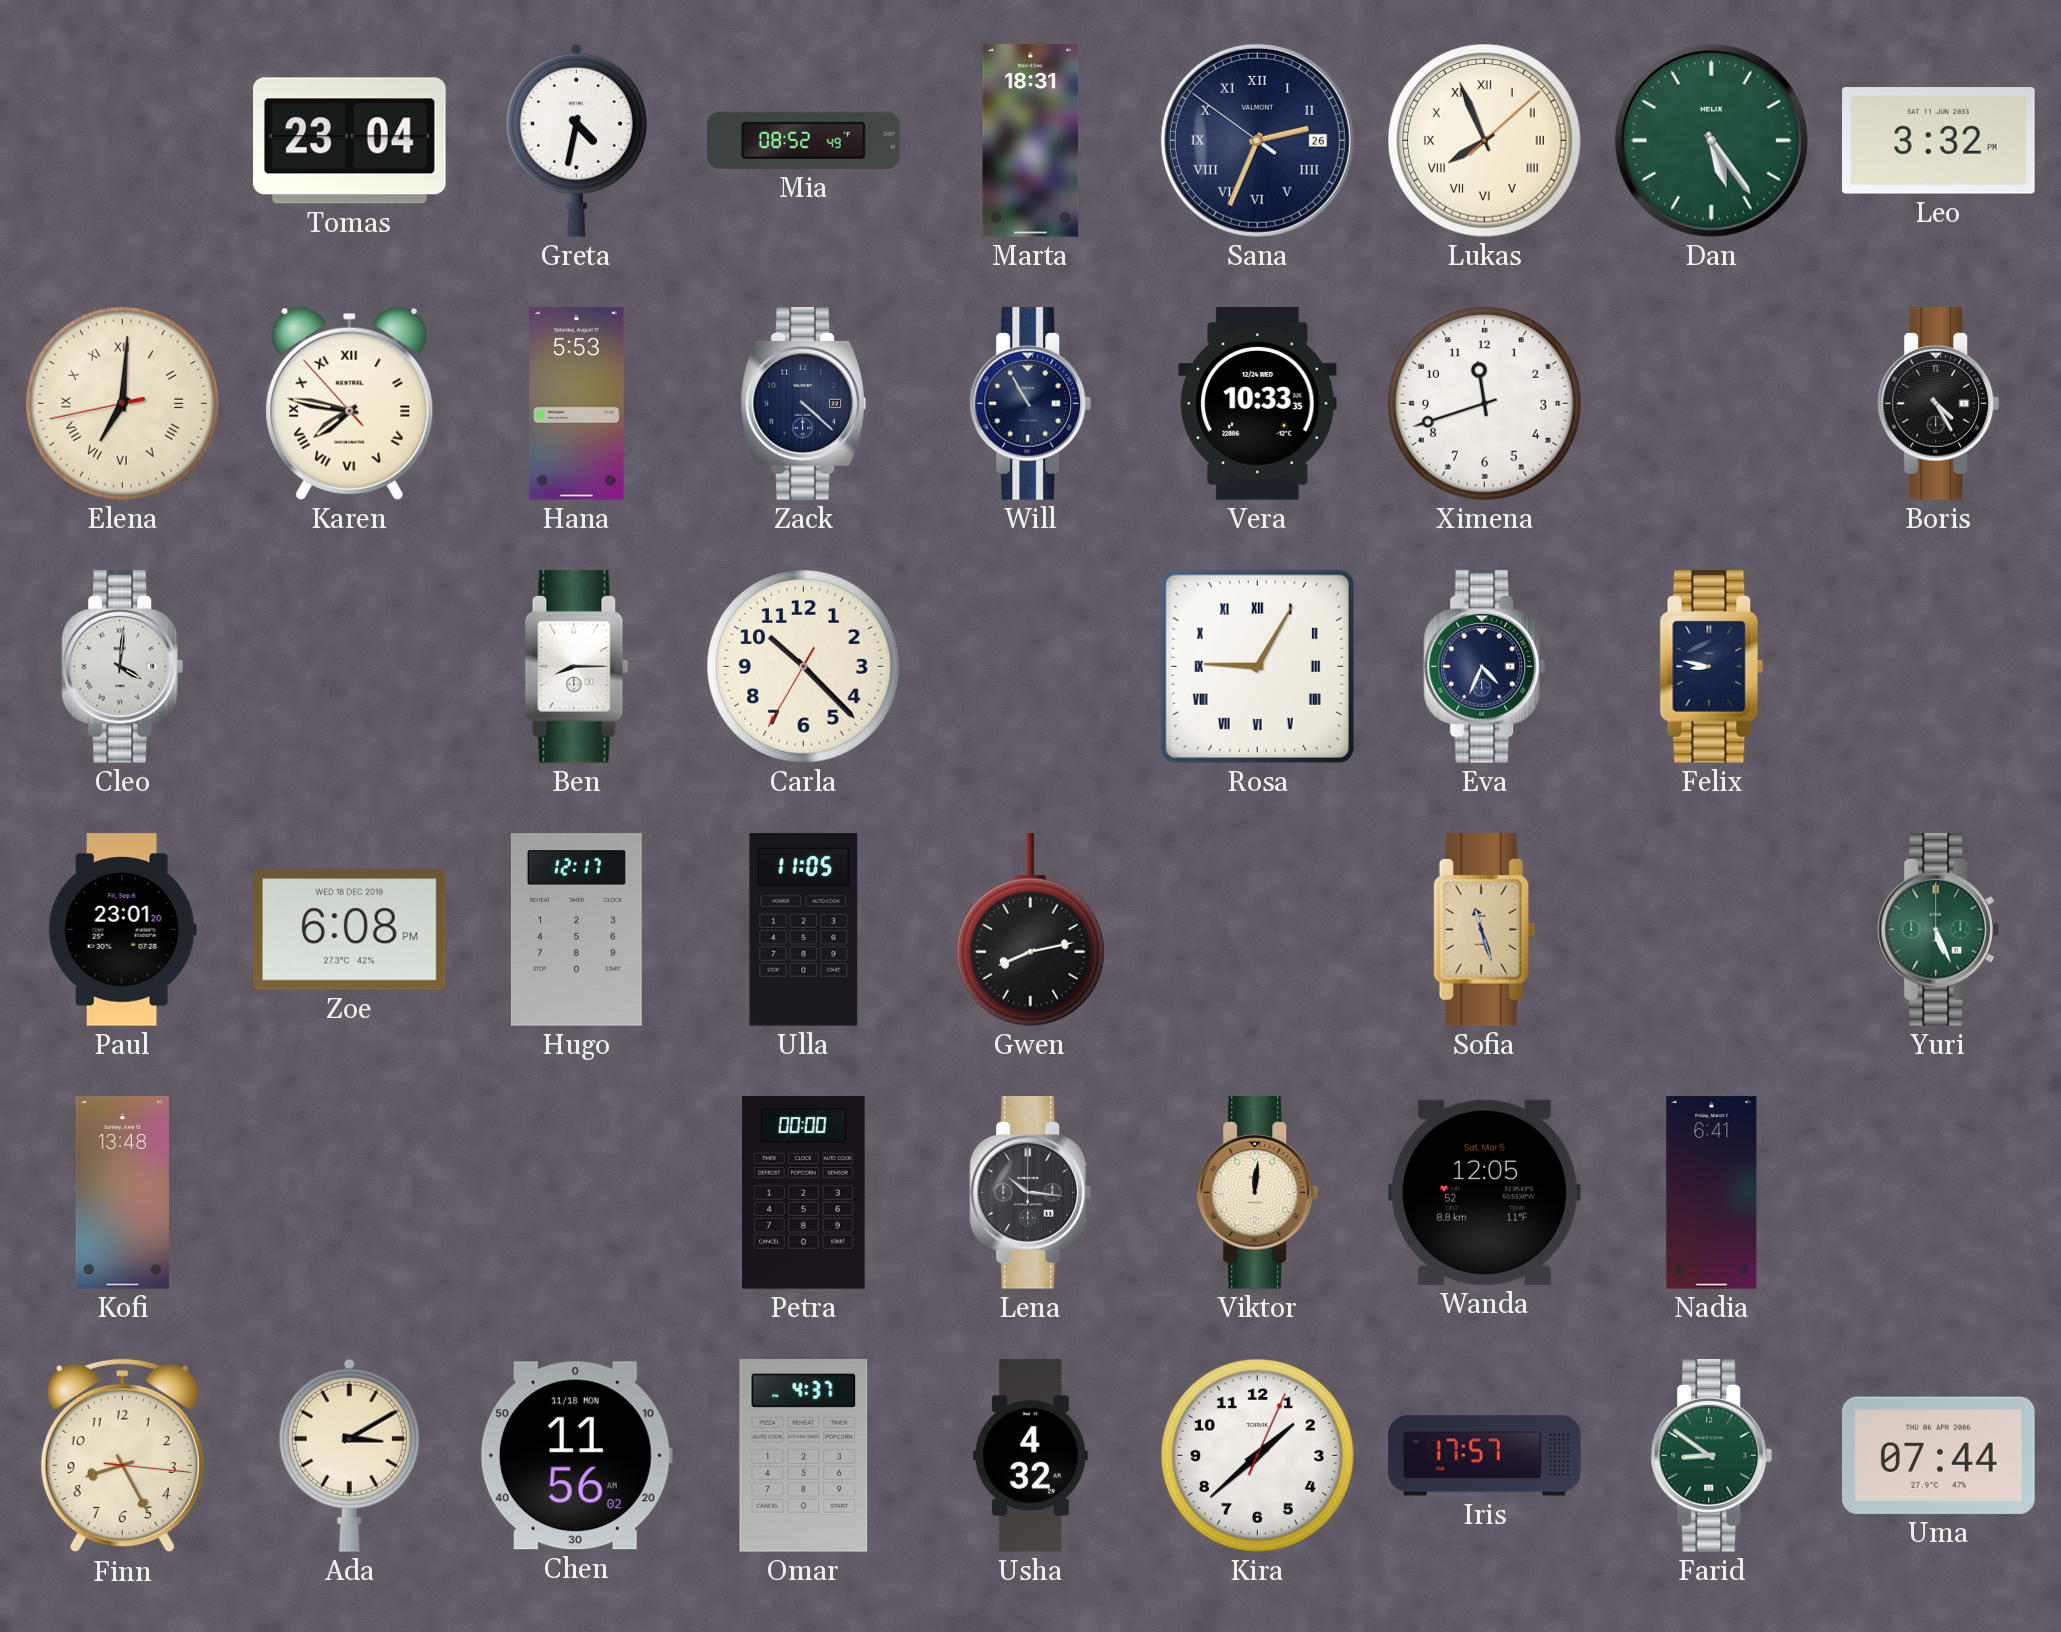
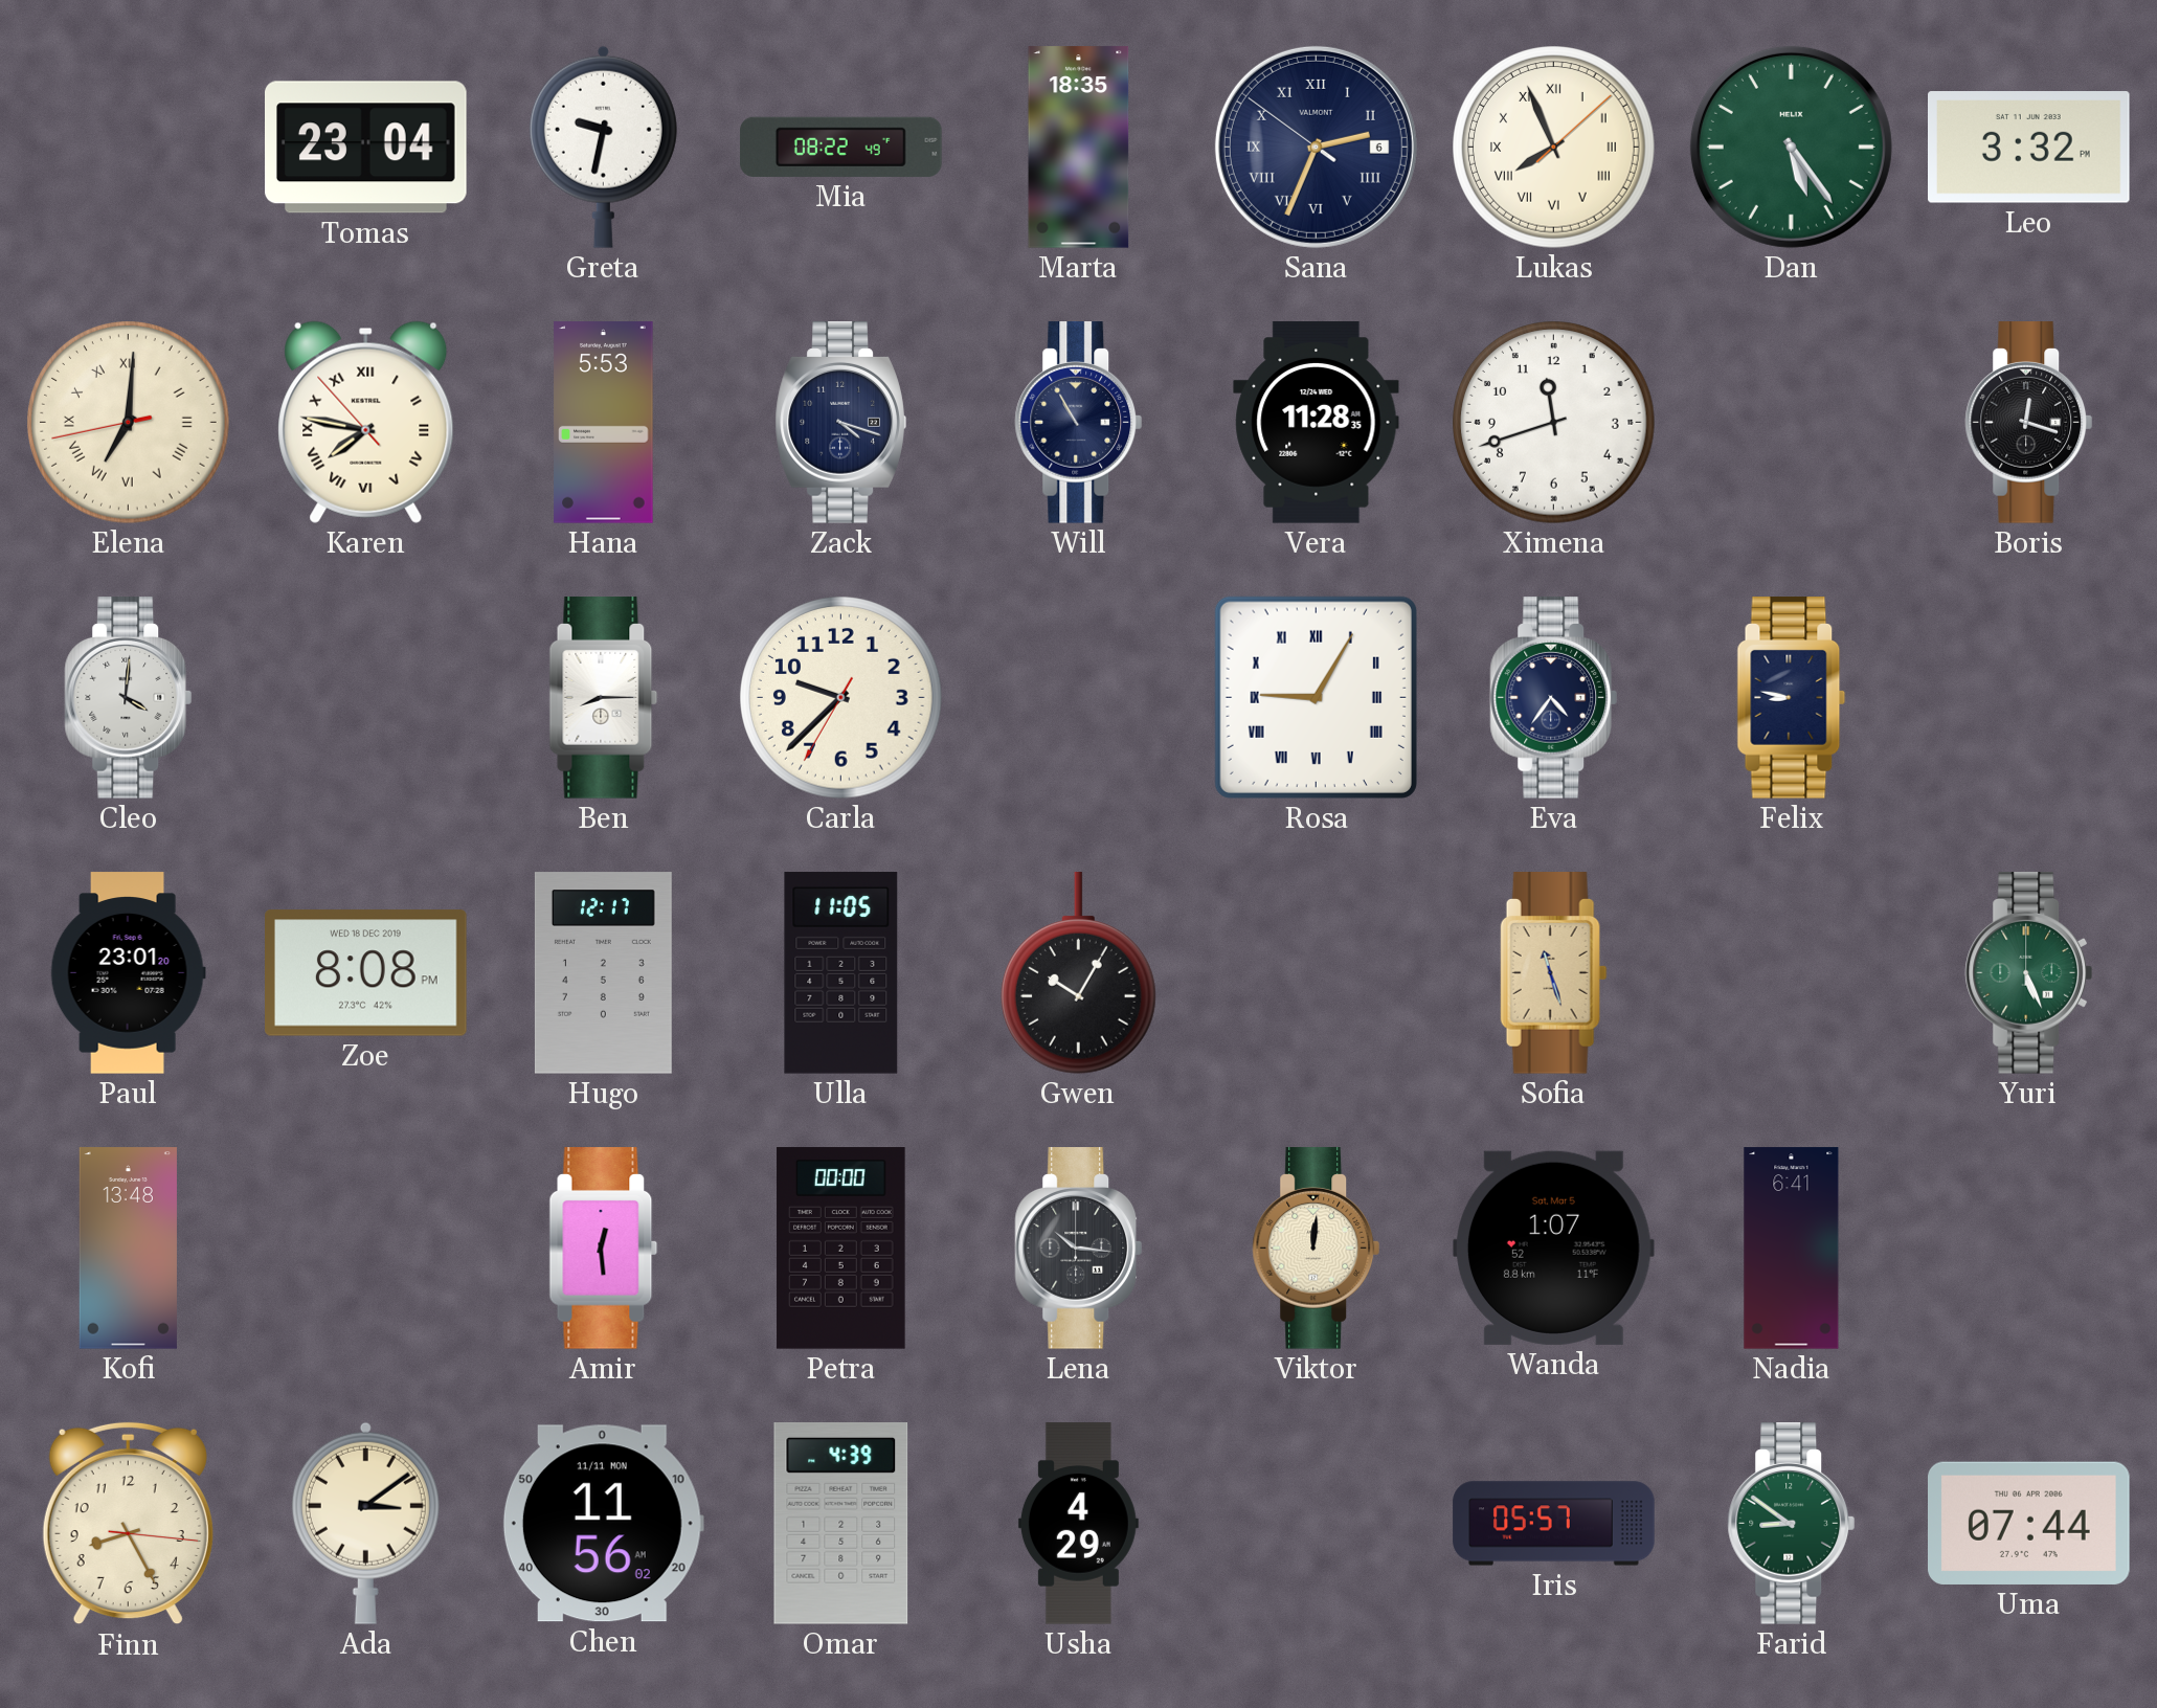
Greta: 4:32 -> 9:32
Mia: 08:52 -> 08:22
Marta: 18:31 -> 18:35
Sana date: 26 -> 6
Zack: 4:22 -> 4:18
Vera: 10:33 -> 11:28
Boris: 4:25 -> 12:18
Carla: 10:22 -> 9:37
Eva: 4:34 -> 4:36
Zoe: 6:08 -> 8:08
Gwen: 8:13 -> 10:05
Amir: none -> 12:29
Wanda: 12:05 -> 1:07
Ada: 3:10 -> 3:09
Chen date: 11/18 MON -> 11/11 MON
Omar: 4:37 -> 4:39
Usha: 4:32 -> 4:29
Kira: 1:38 -> none
Iris: 17:57 -> 05:57
